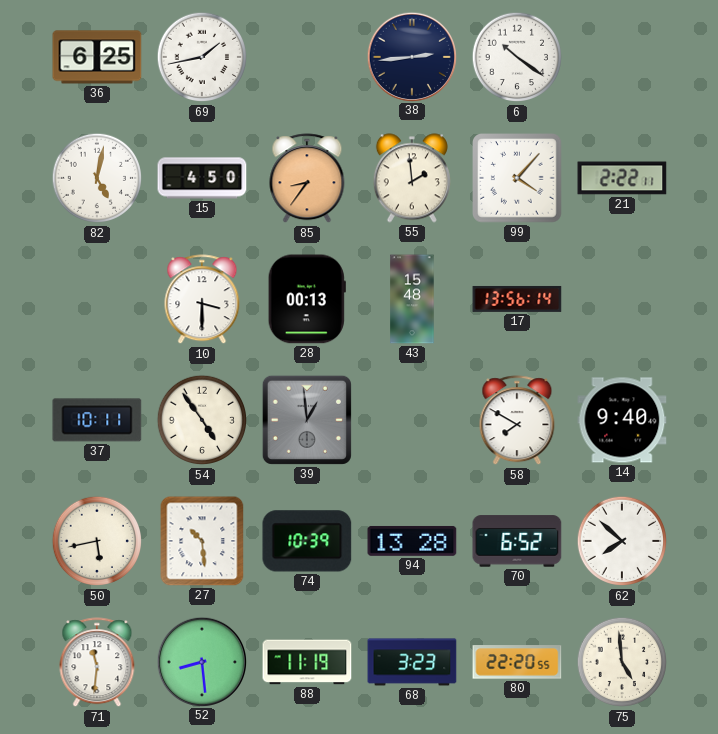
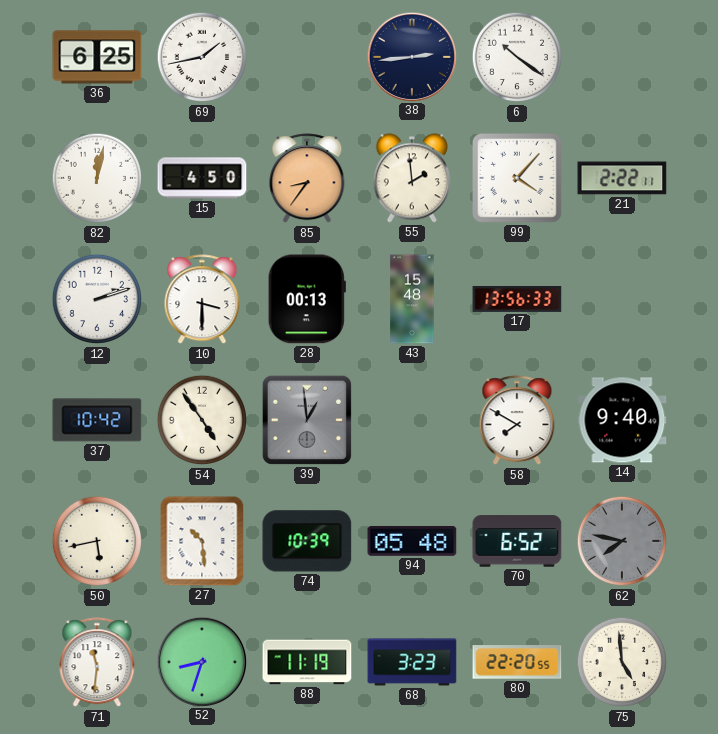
82: 5:02 -> 12:02
12: none -> 2:12
17: 13:56:14 -> 13:56:33
37: 10:11 -> 10:42
94: 13:28 -> 05:48
62: 7:52 -> 7:47
62 dial: white -> grey
52: 8:29 -> 8:33
